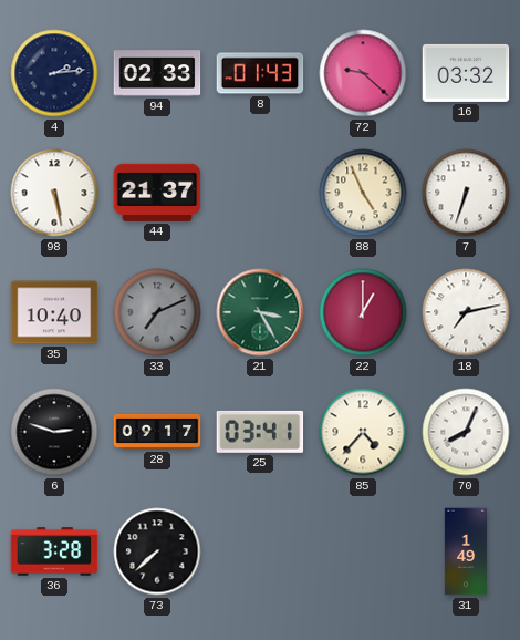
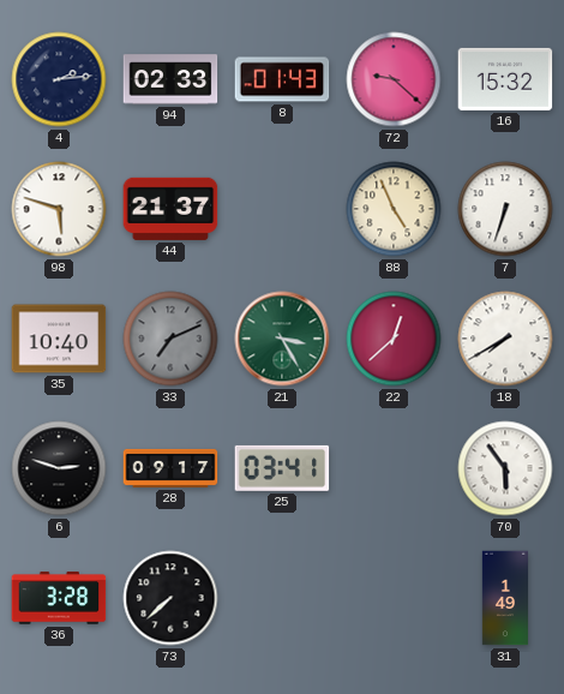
16: 03:32 -> 15:32
98: 5:28 -> 5:48
22: 1:00 -> 12:38
18: 7:13 -> 7:40
85: 4:37 -> none
70: 8:04 -> 5:54
